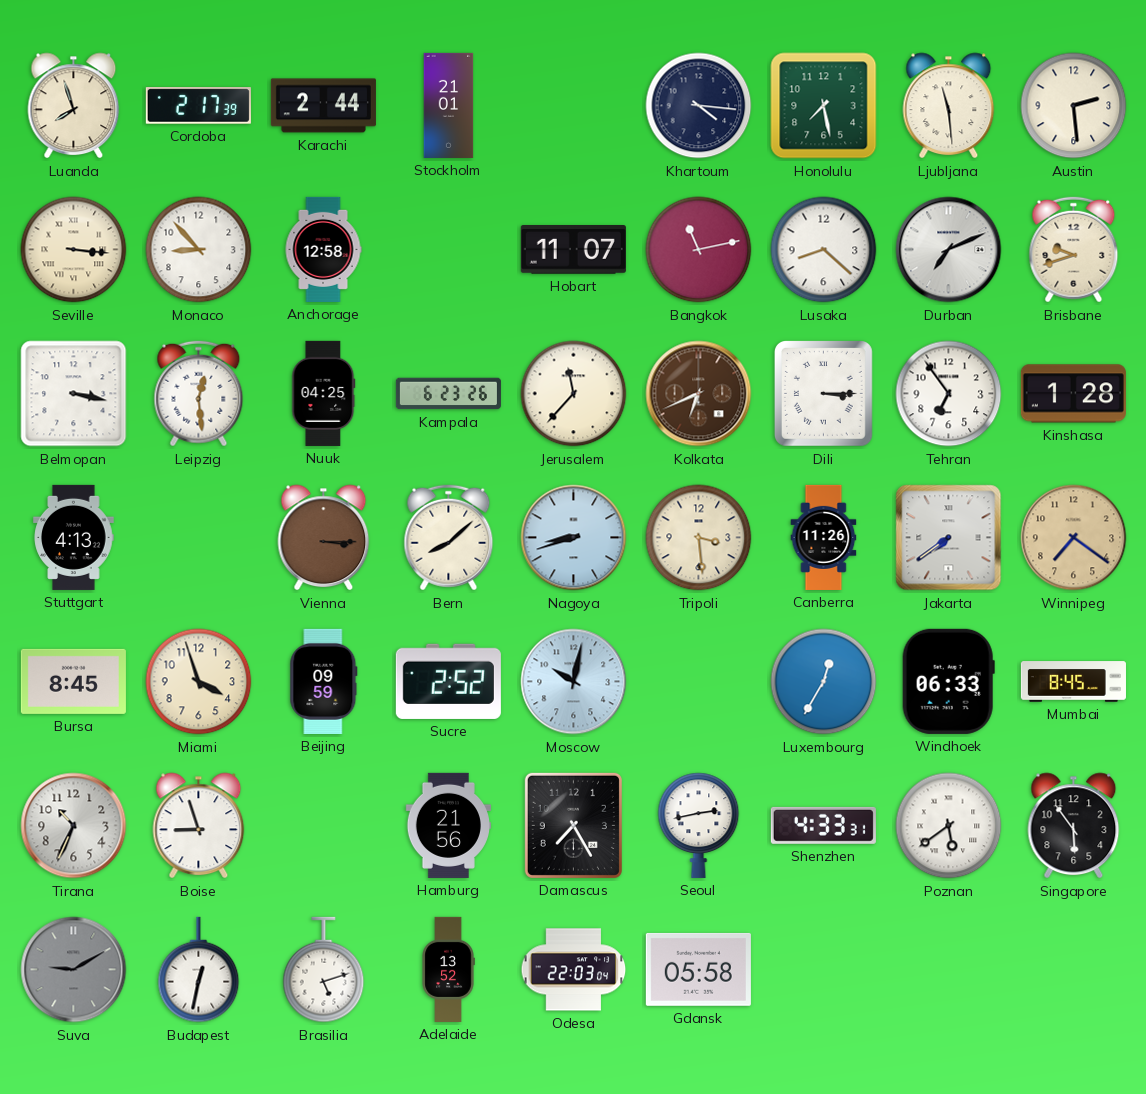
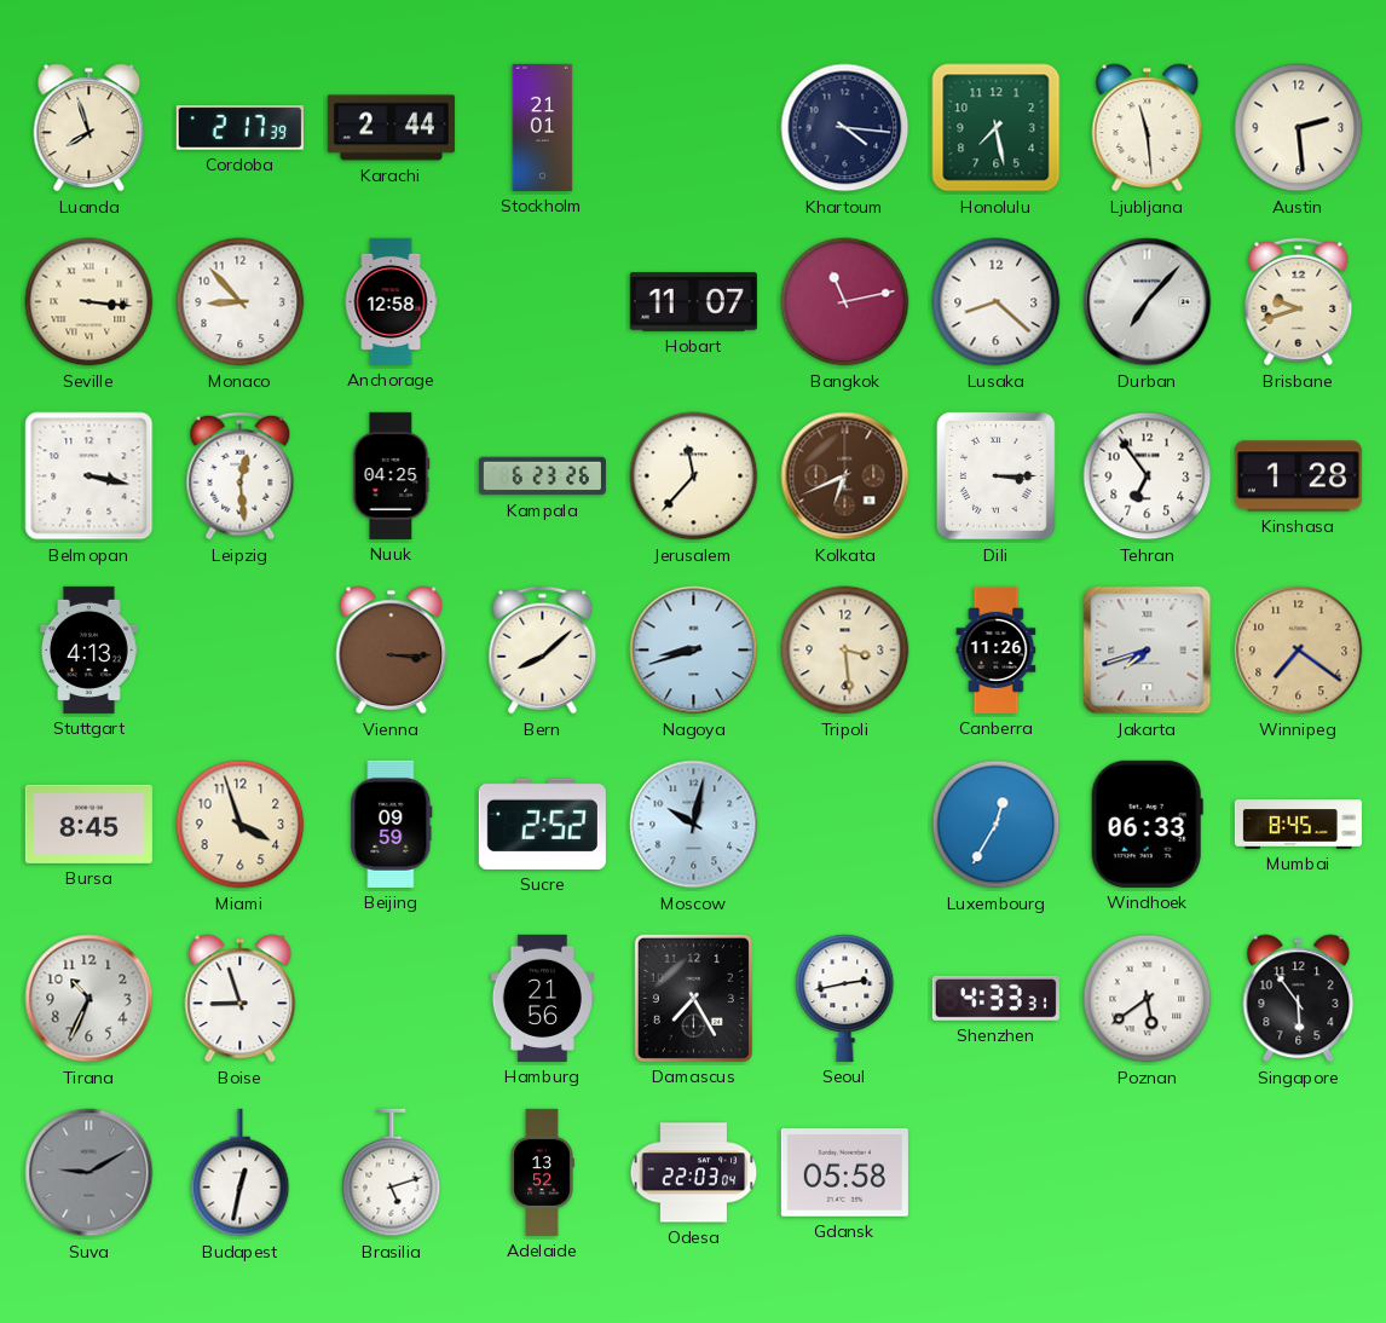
Durban: 7:11 -> 7:07
Jakarta: 7:39 -> 7:42
